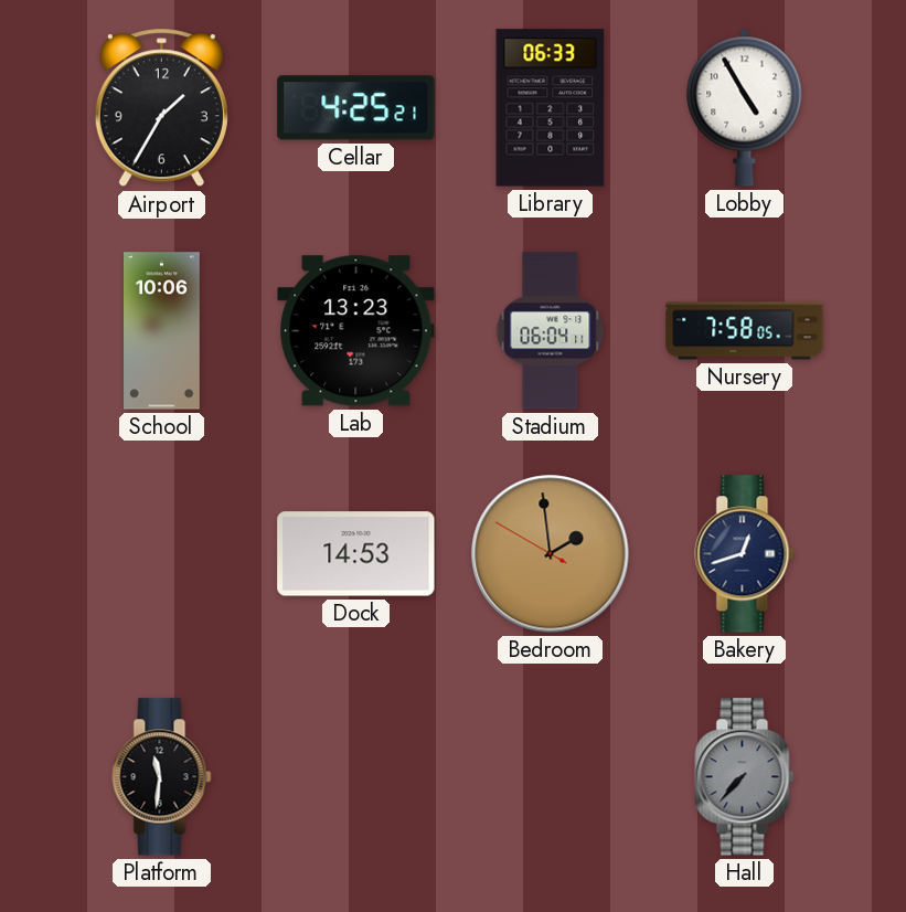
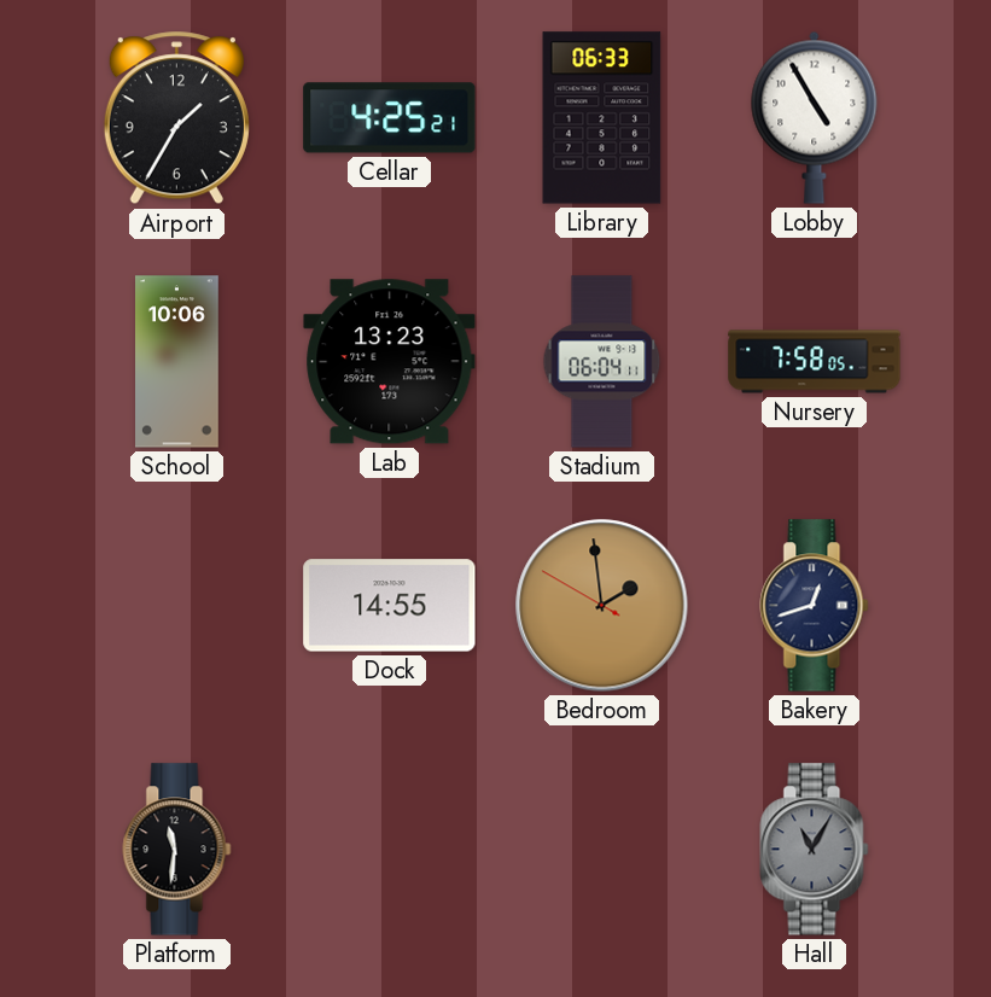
Dock: 14:53 -> 14:55
Hall: 7:37 -> 11:05
